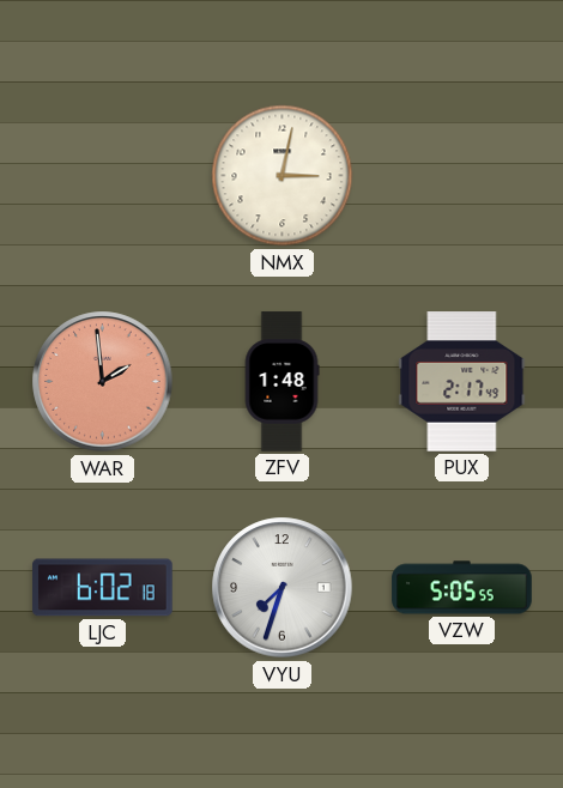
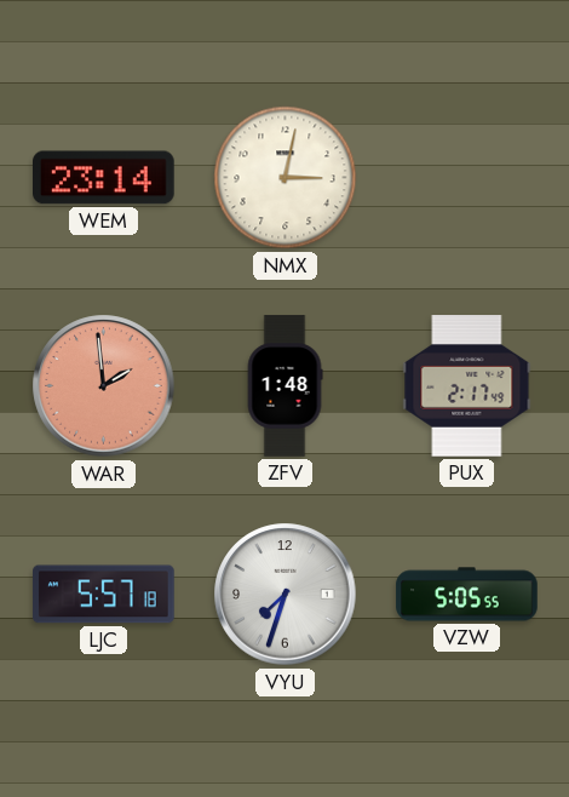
WEM: none -> 23:14
LJC: 6:02 -> 5:57
